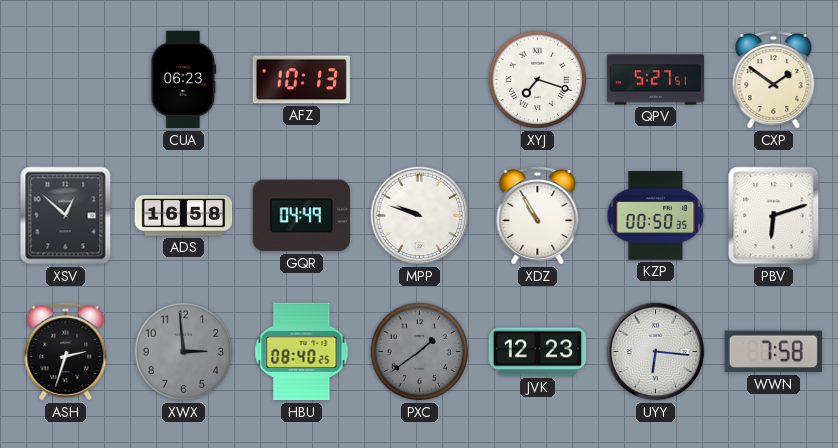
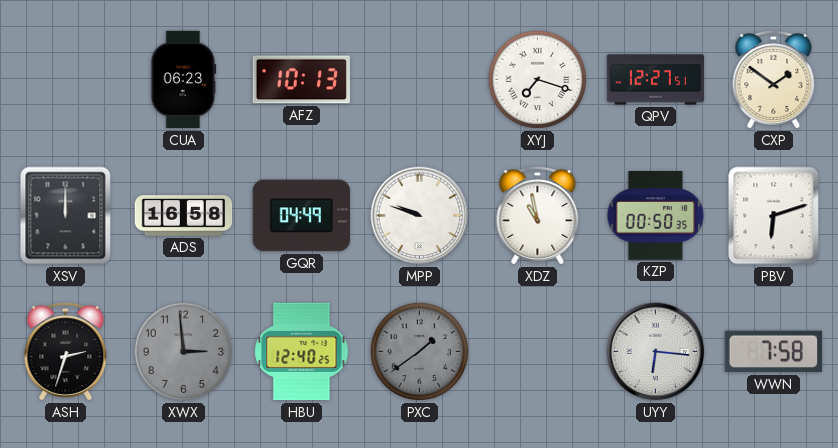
QPV: 5:27 -> 12:27
XSV: 12:52 -> 12:00
XDZ: 10:55 -> 10:58
HBU: 08:40 -> 12:40
JVK: 12:23 -> none
